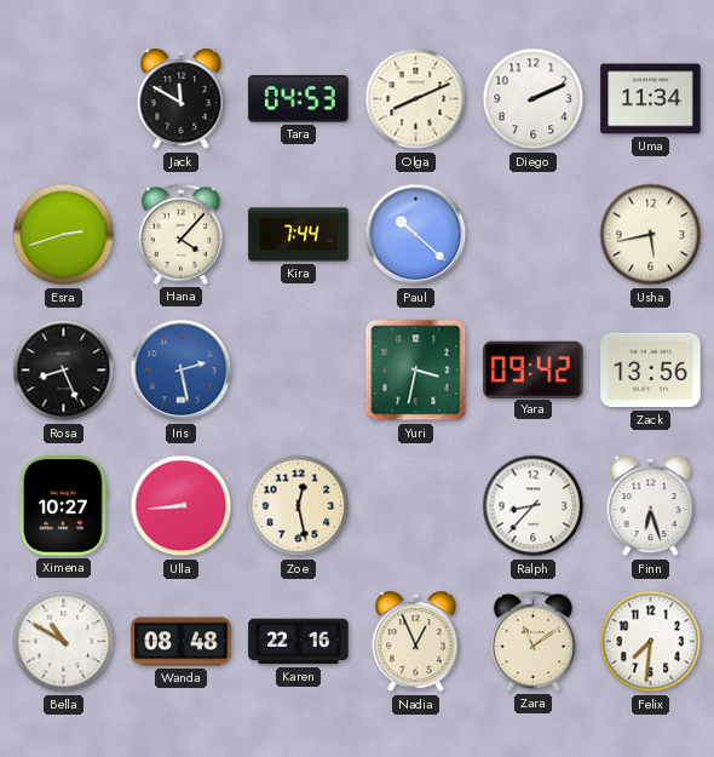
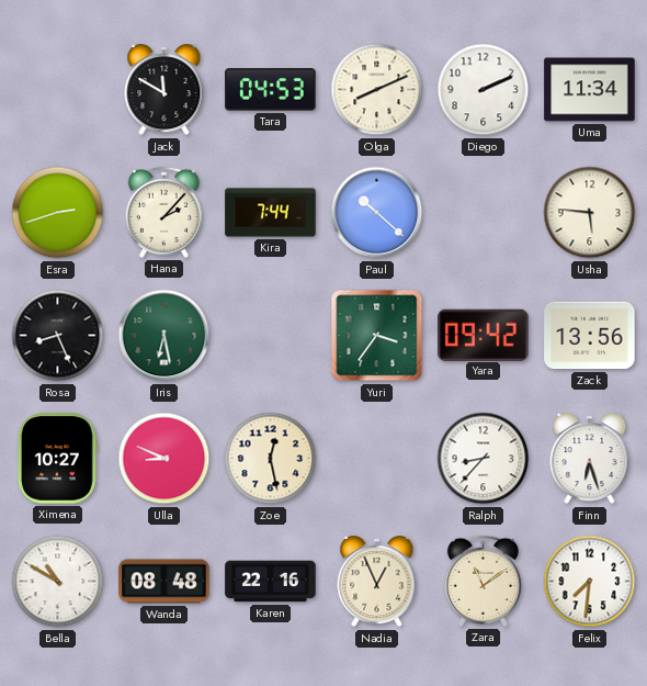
Hana: 4:07 -> 2:07
Usha: 5:43 -> 5:46
Iris: 2:28 -> 6:28
Iris dial: blue -> green
Yuri: 3:32 -> 3:36
Ulla: 8:44 -> 8:49
